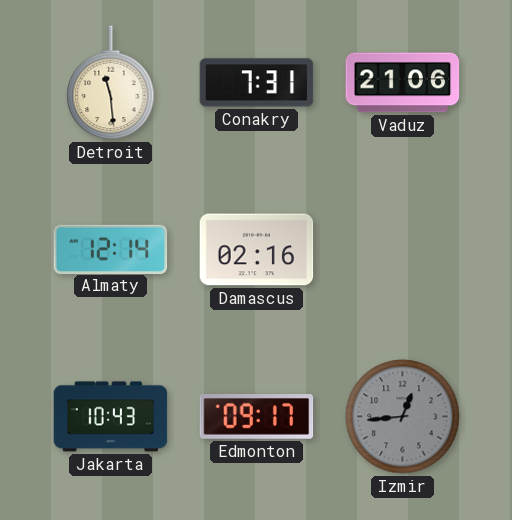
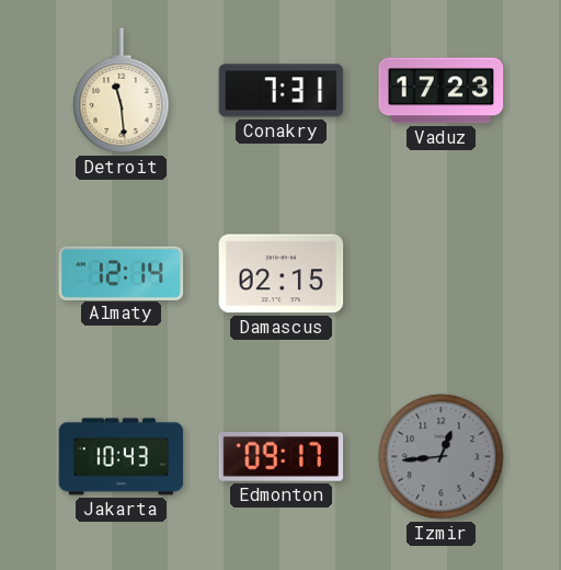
Vaduz: 21:06 -> 17:23
Damascus: 02:16 -> 02:15
